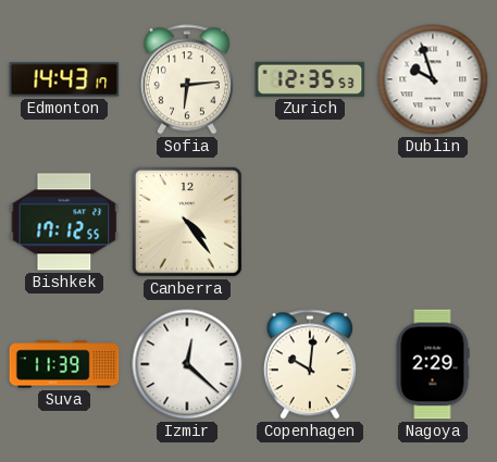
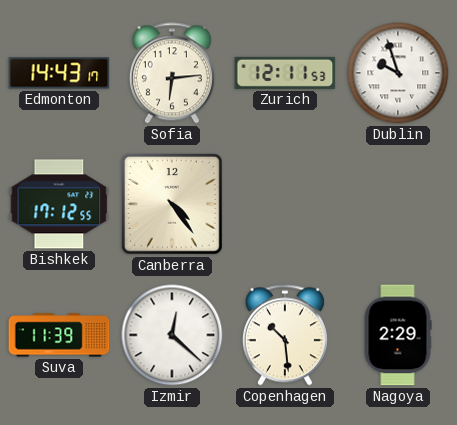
Zurich: 12:35 -> 12:11
Copenhagen: 10:01 -> 10:29
